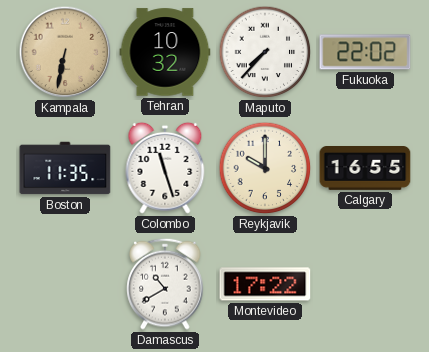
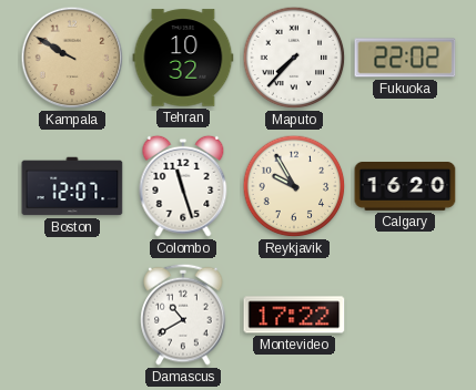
Kampala: 6:32 -> 9:50
Boston: 11:35 -> 12:07
Reykjavik: 10:00 -> 9:55
Calgary: 16:55 -> 16:20
